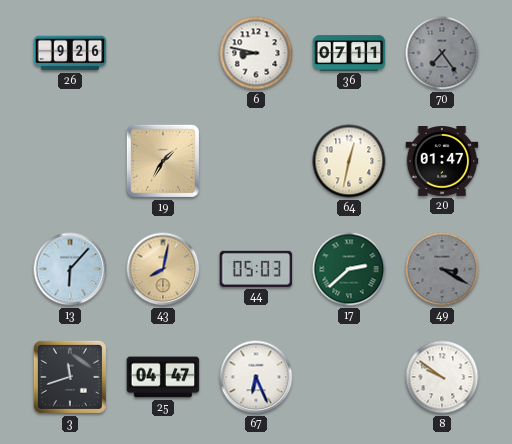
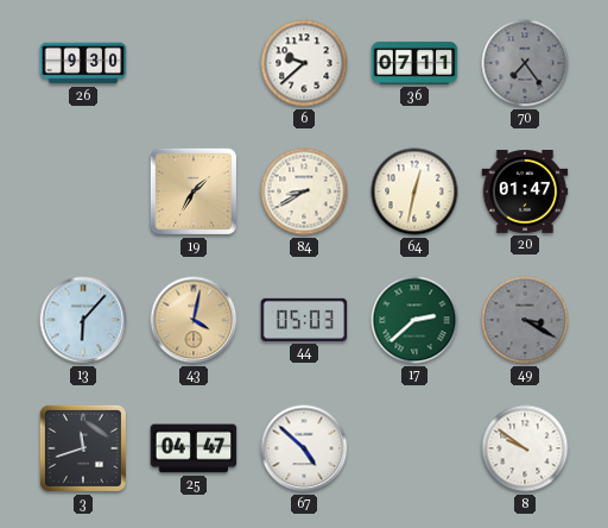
26: 9:26 -> 9:30
6: 8:47 -> 9:38
84: none -> 8:40
43: 8:02 -> 4:02
67: 6:26 -> 4:52
